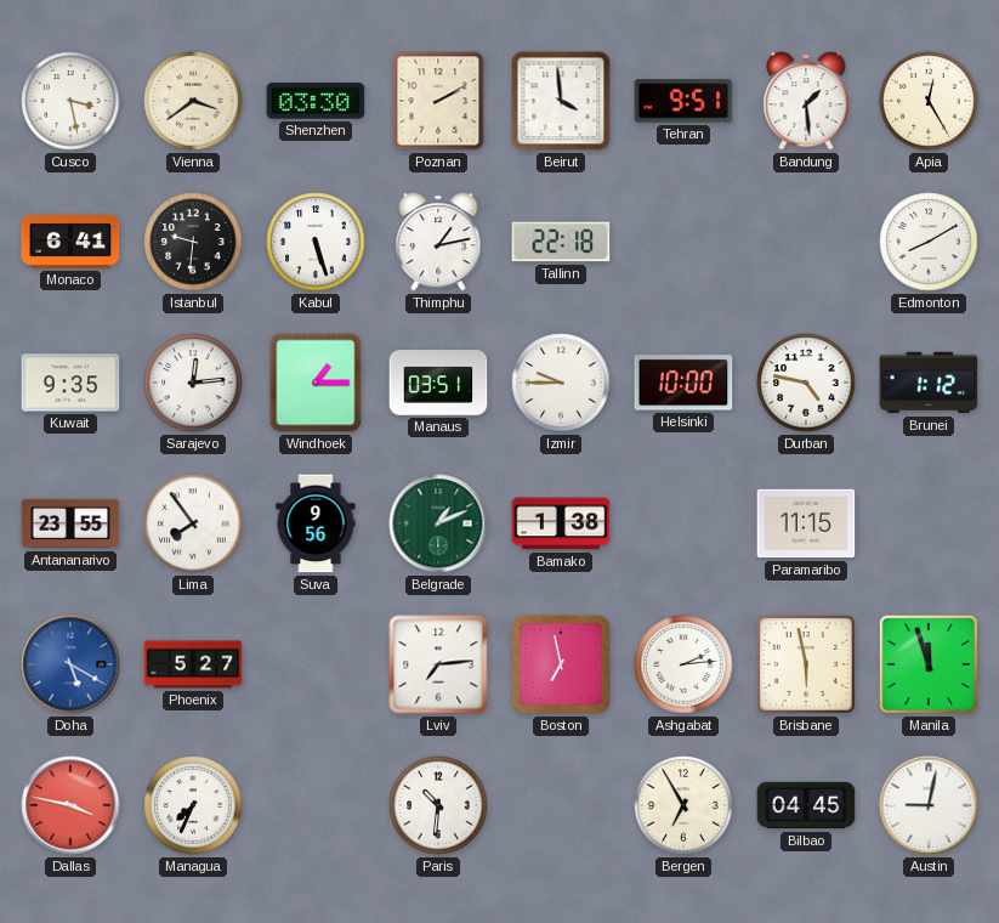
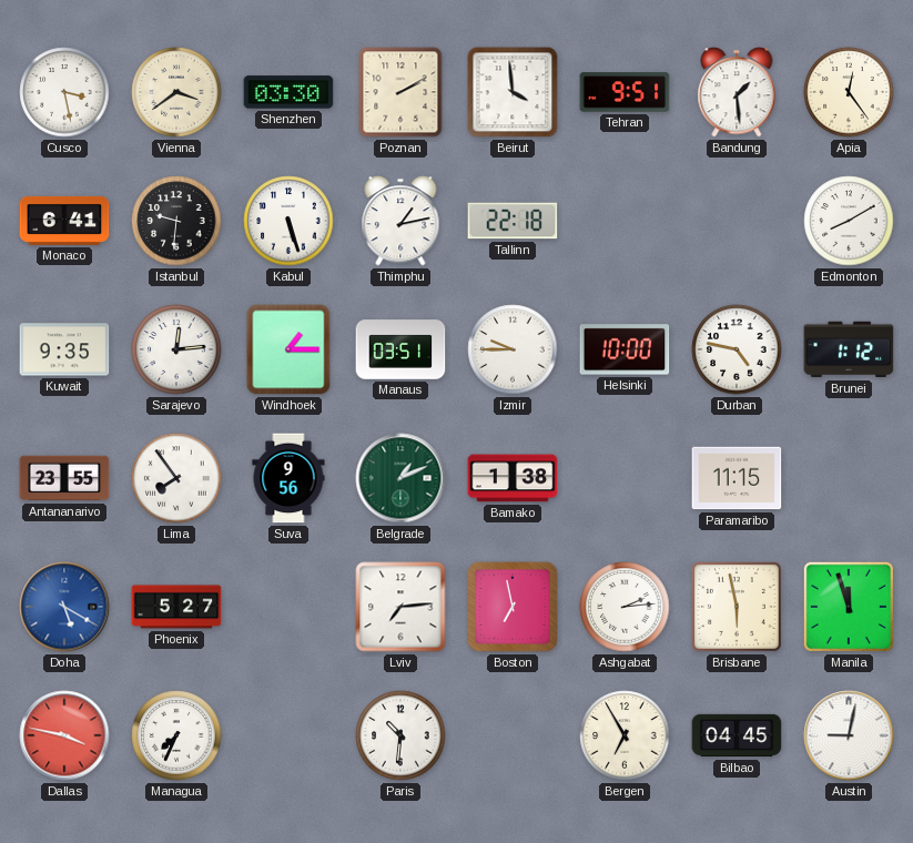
Apia: 12:25 -> 12:24
